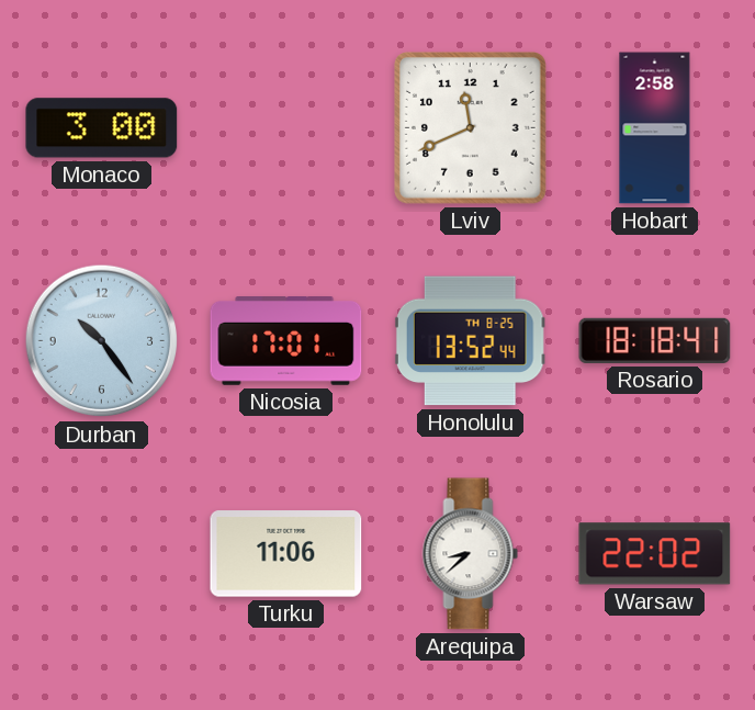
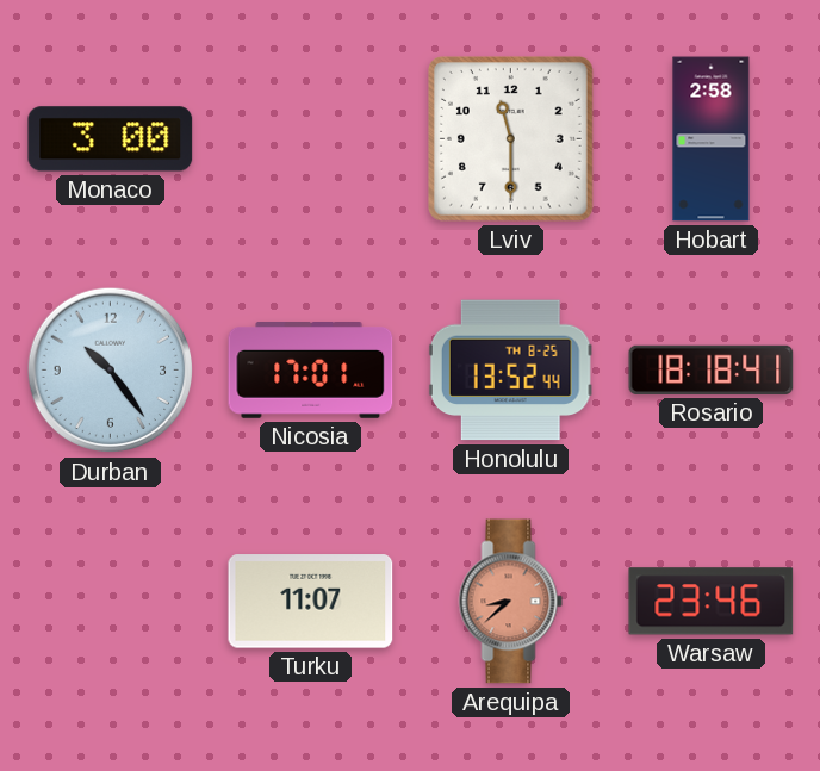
Lviv: 11:41 -> 11:30
Turku: 11:06 -> 11:07
Arequipa dial: white -> salmon
Warsaw: 22:02 -> 23:46
